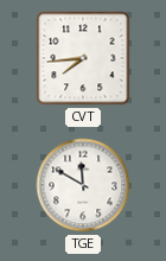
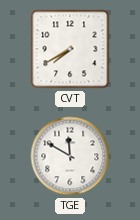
CVT: 7:44 -> 7:40
